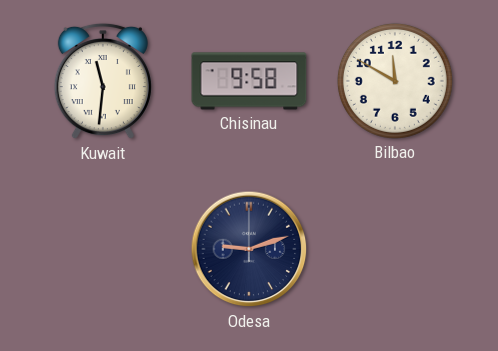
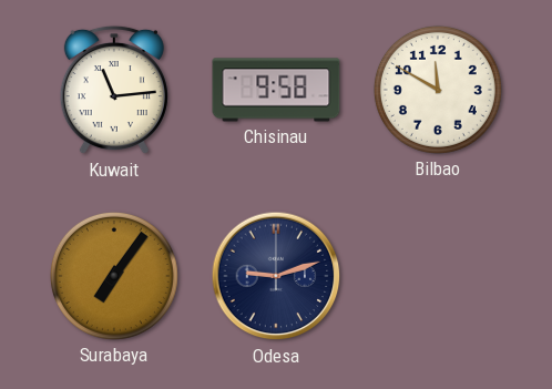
Kuwait: 11:31 -> 11:14
Surabaya: none -> 7:06
